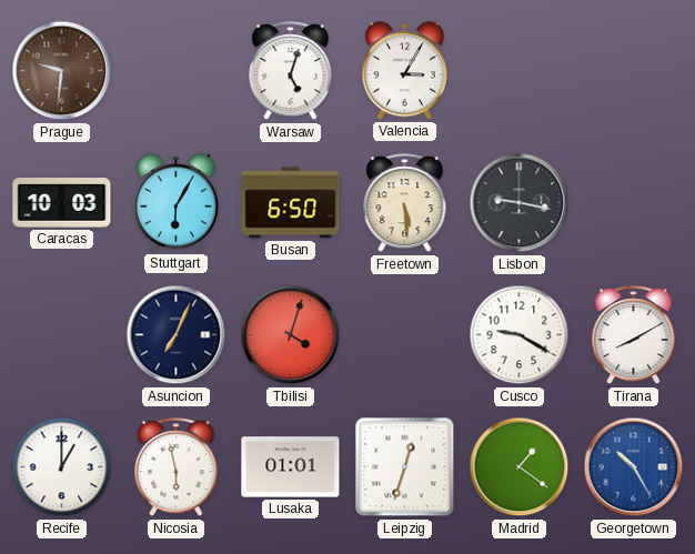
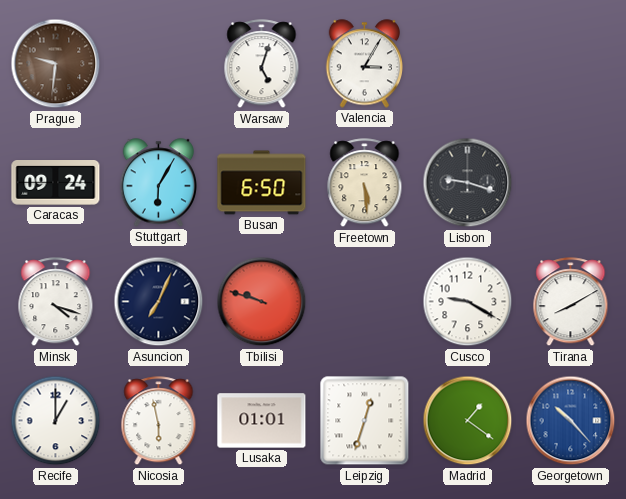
Caracas: 10:03 -> 09:24
Lisbon: 9:17 -> 9:18
Minsk: none -> 4:18
Tbilisi: 4:03 -> 9:48
Georgetown: 10:25 -> 10:23
